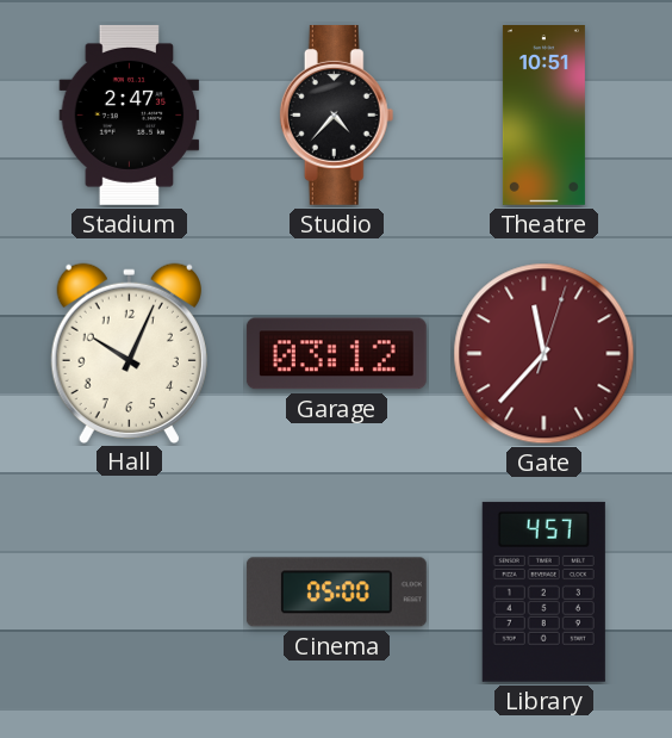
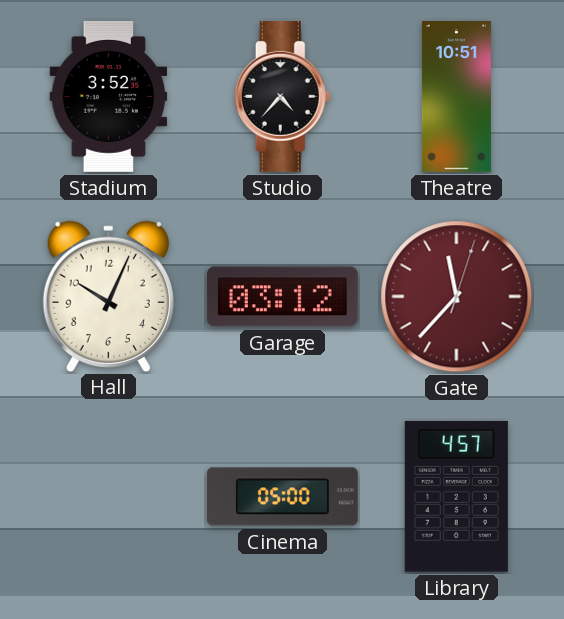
Stadium: 2:47 -> 3:52
